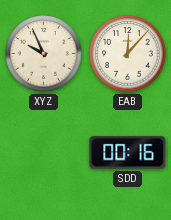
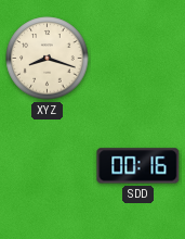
XYZ: 9:56 -> 8:18
EAB: 12:07 -> none
